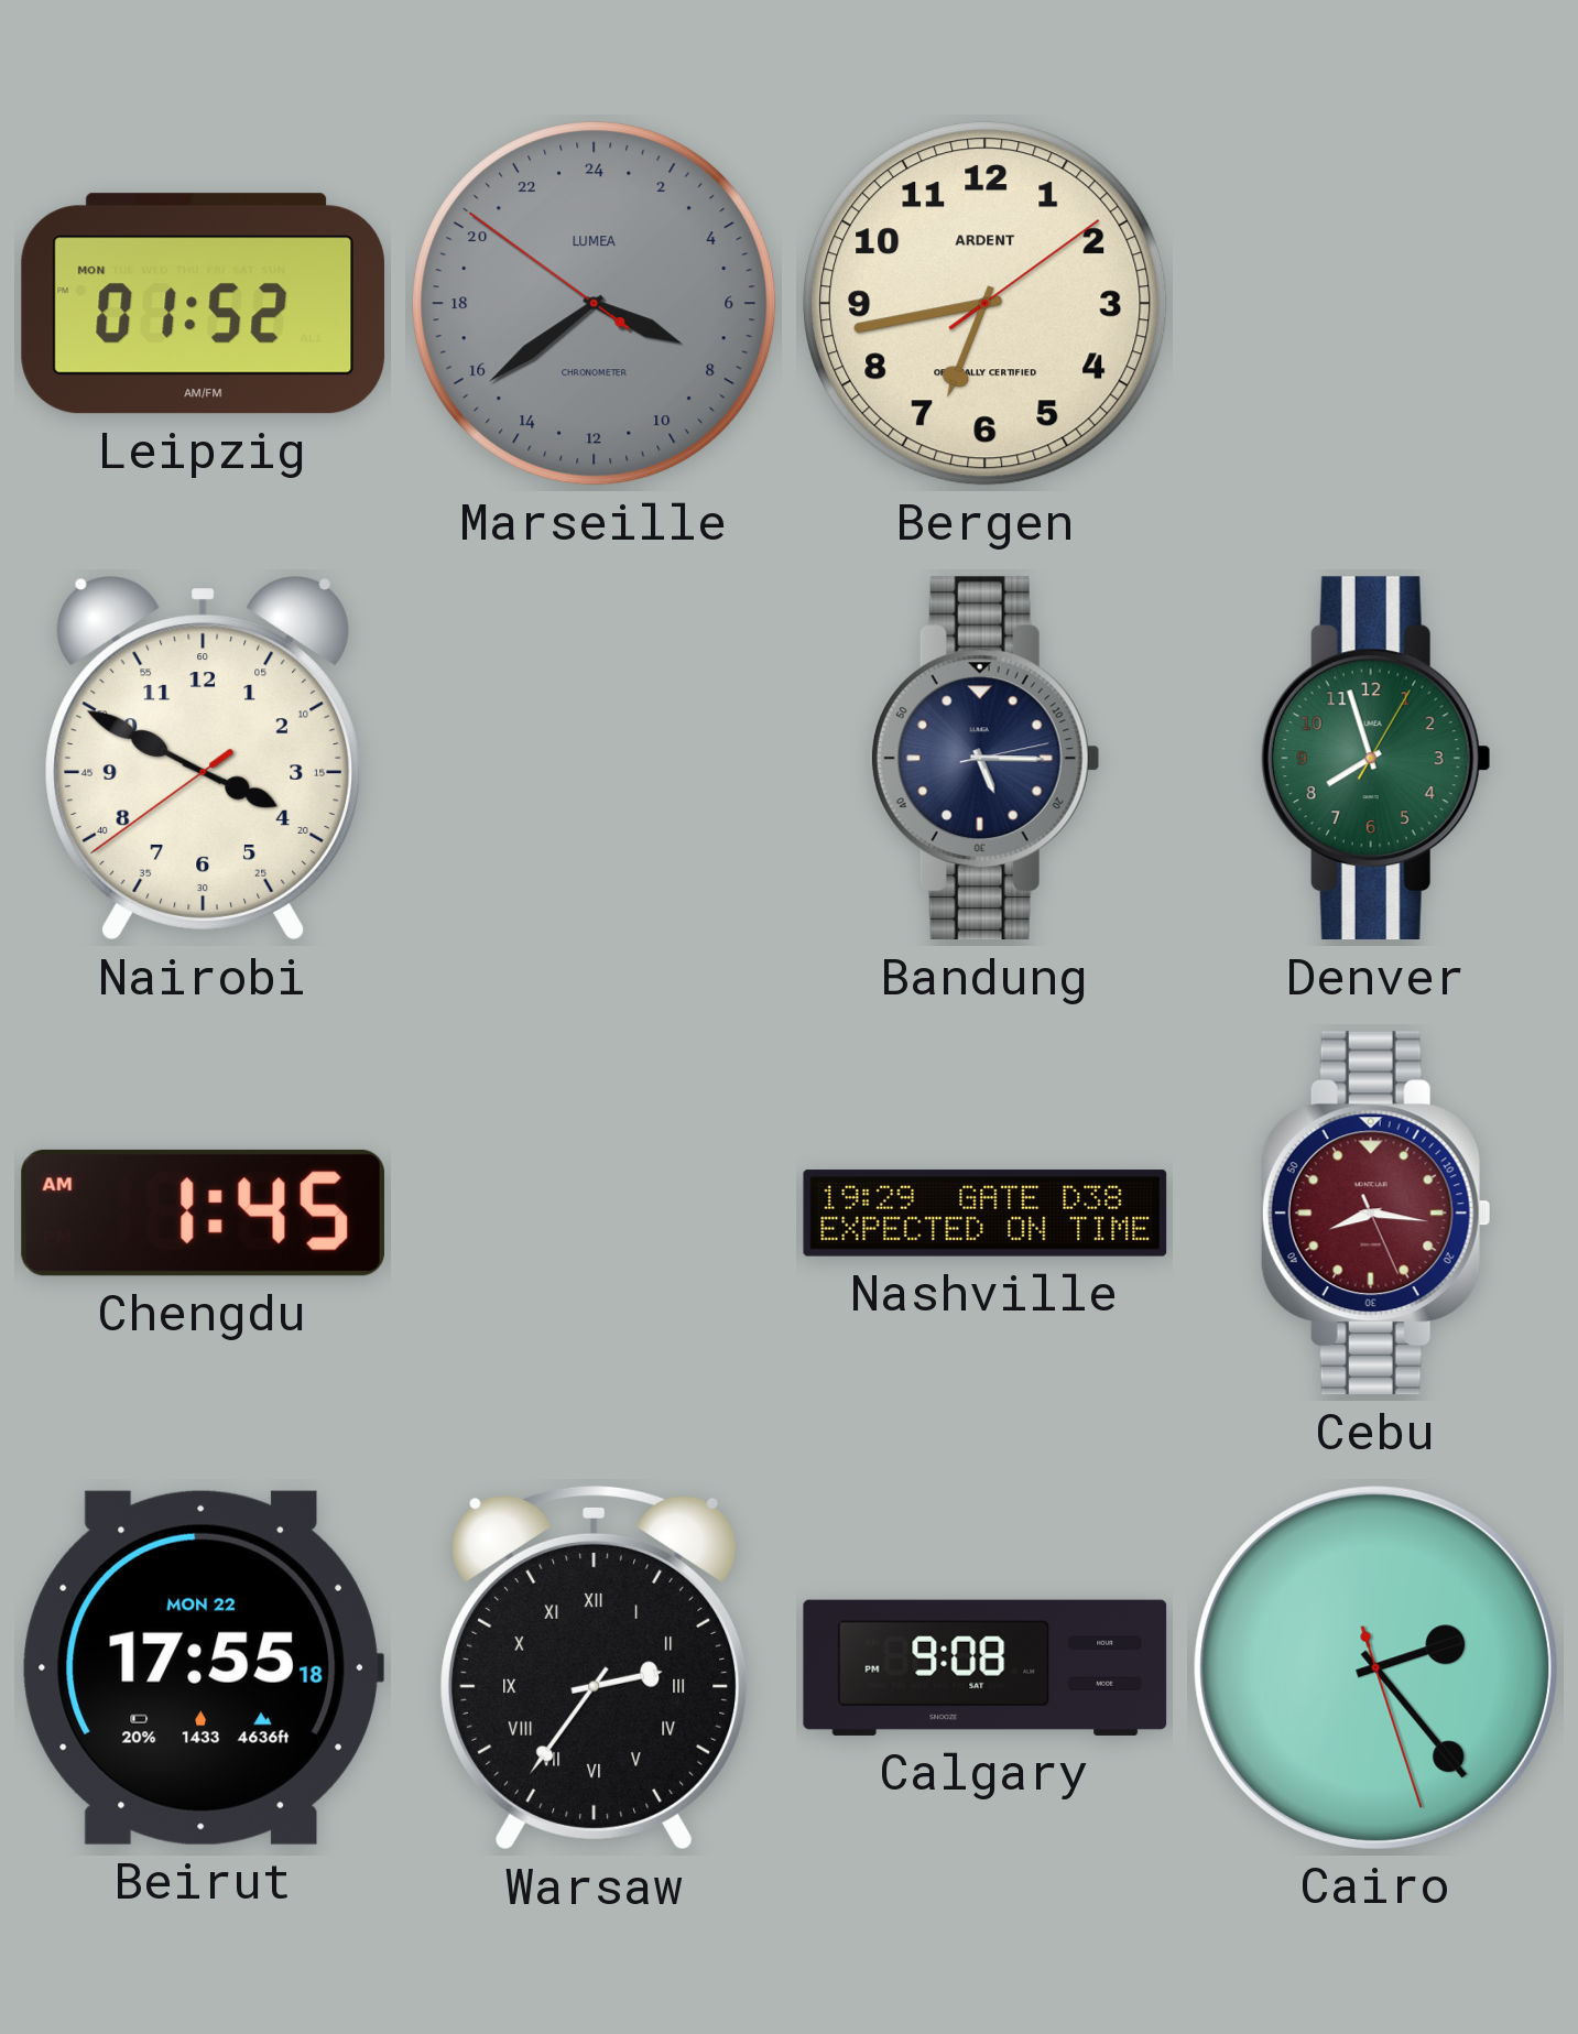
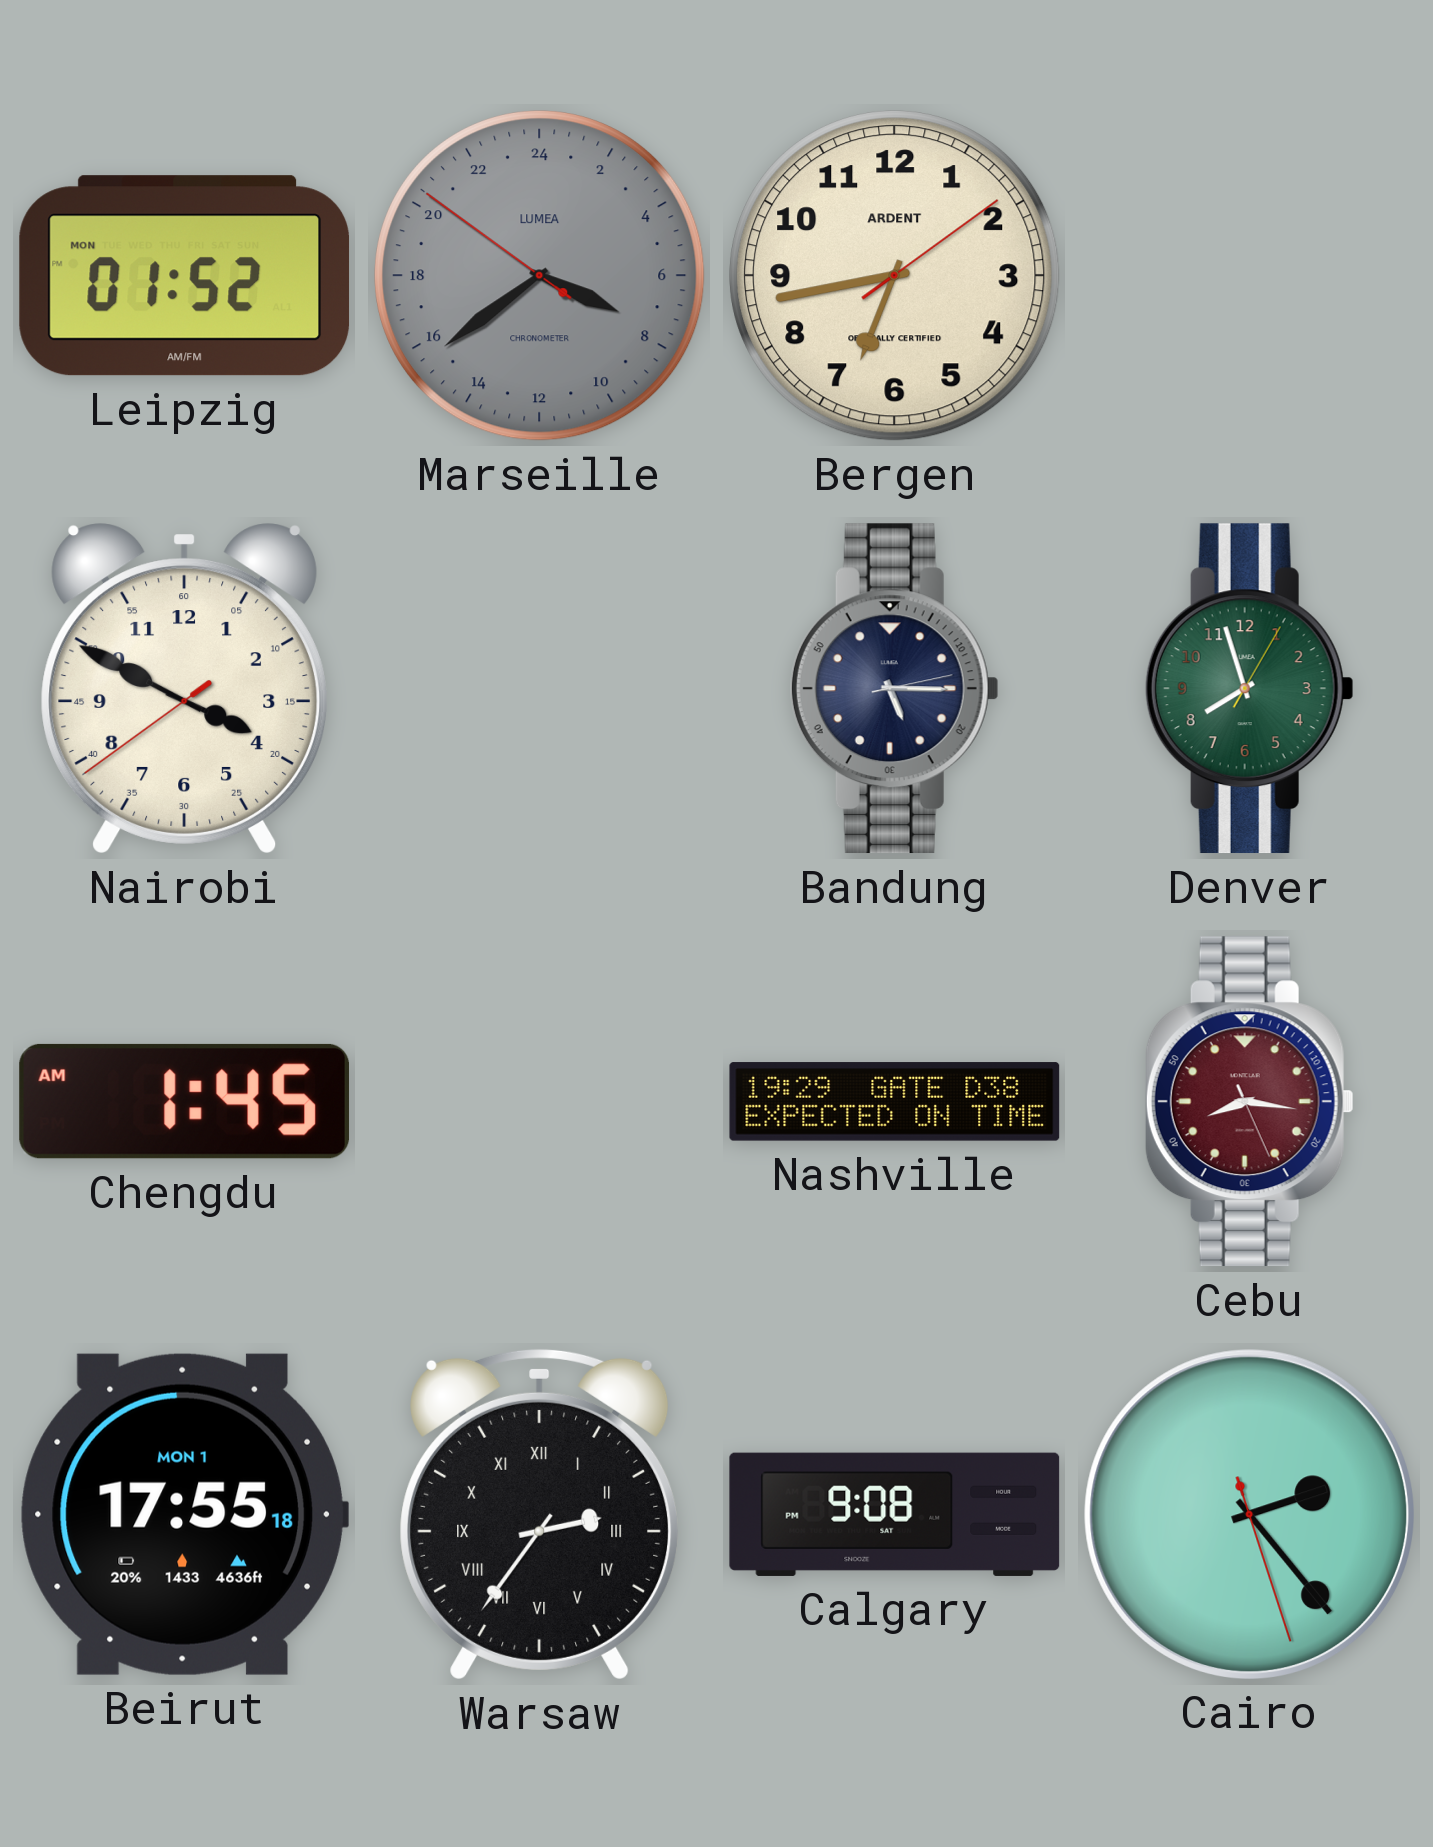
Beirut date: MON 22 -> MON 1
